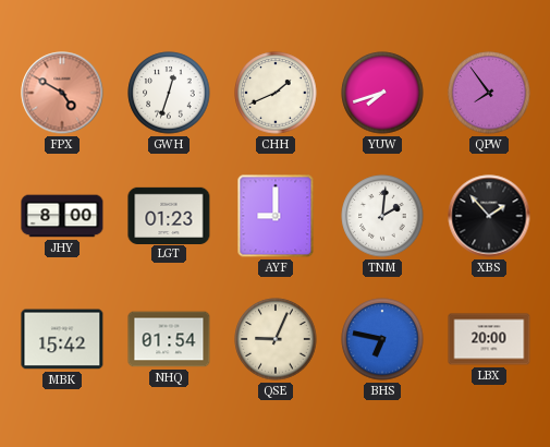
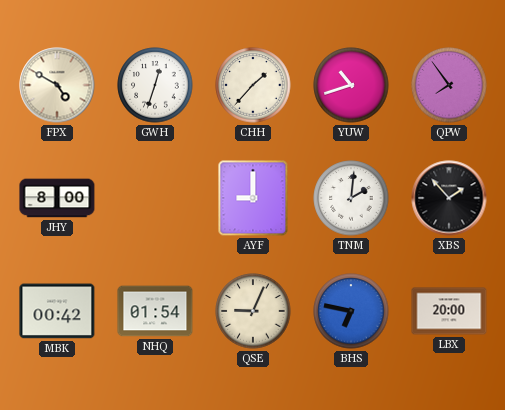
FPX dial: salmon -> cream
CHH: 1:41 -> 1:37
YUW: 7:42 -> 10:42
LGT: 01:23 -> none
MBK: 15:42 -> 00:42
